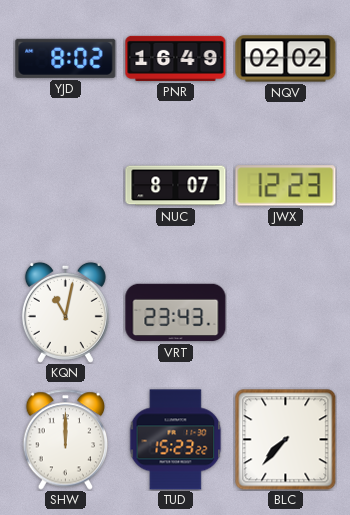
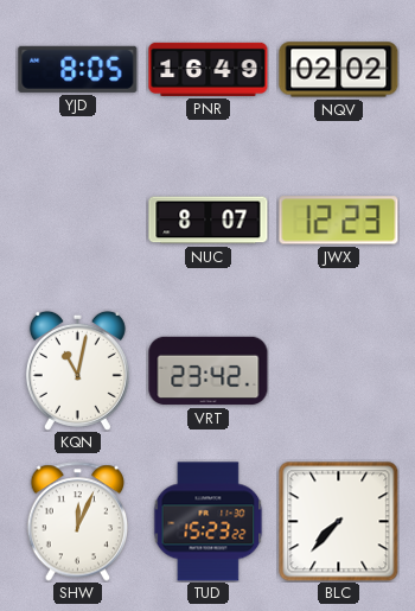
YJD: 8:02 -> 8:05
VRT: 23:43 -> 23:42
SHW: 12:00 -> 12:04
